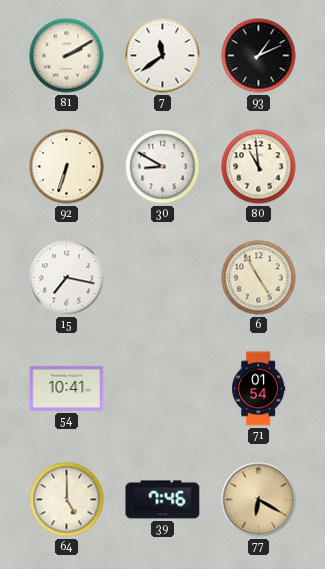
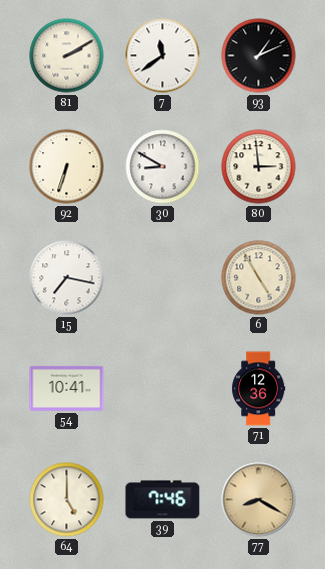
80: 10:59 -> 2:59
71: 01:54 -> 12:36
77: 6:20 -> 8:20
